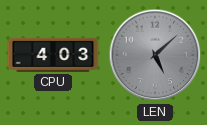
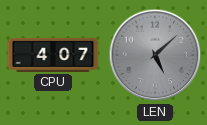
CPU: 4:03 -> 4:07
